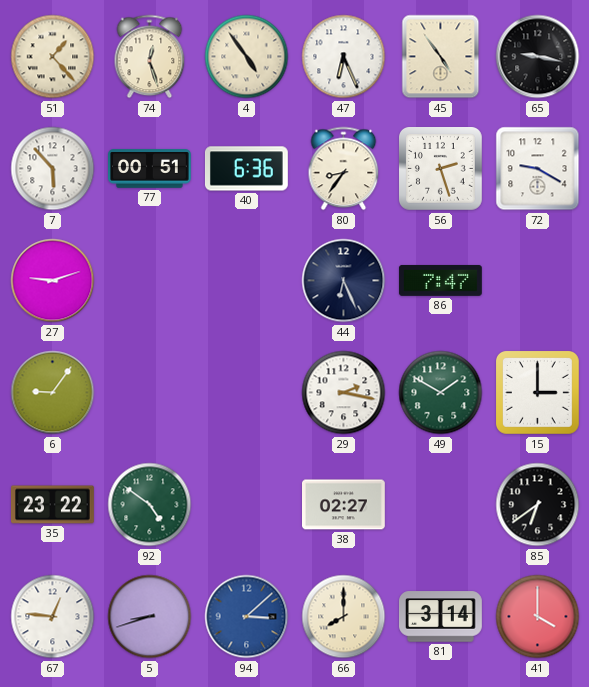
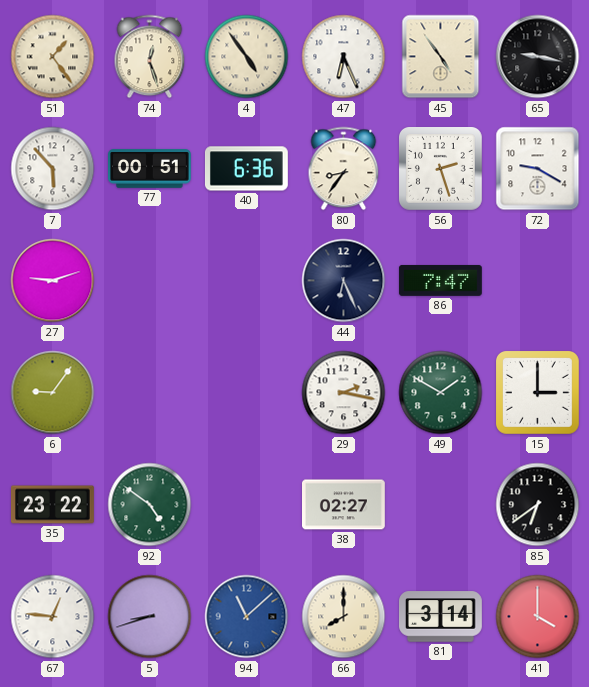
51: 1:23 -> 1:24
94: 3:08 -> 11:08
